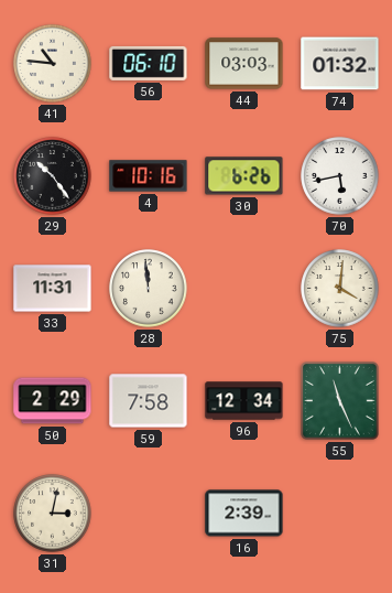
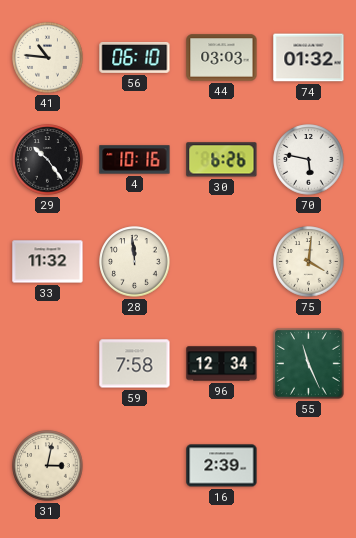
70: 5:43 -> 5:47
33: 11:31 -> 11:32
50: 2:29 -> none
